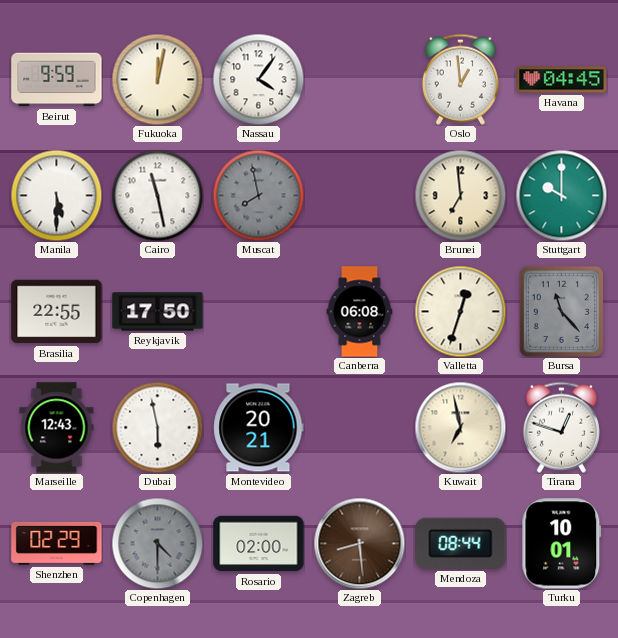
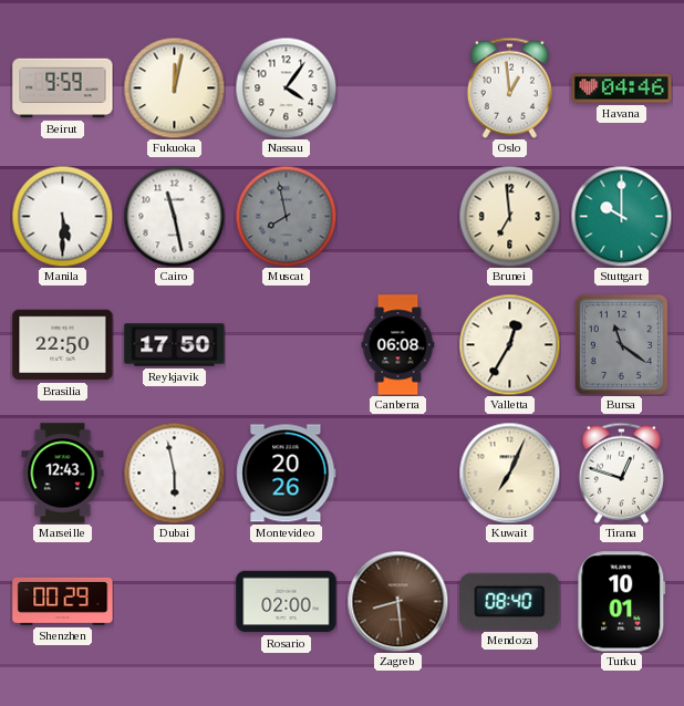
Havana: 04:45 -> 04:46
Brasilia: 22:55 -> 22:50
Valletta: 12:33 -> 12:35
Bursa: 11:23 -> 11:21
Montevideo: 20:21 -> 20:26
Kuwait: 6:58 -> 7:04
Shenzhen: 02:29 -> 00:29
Copenhagen: 4:30 -> none
Mendoza: 08:44 -> 08:40
